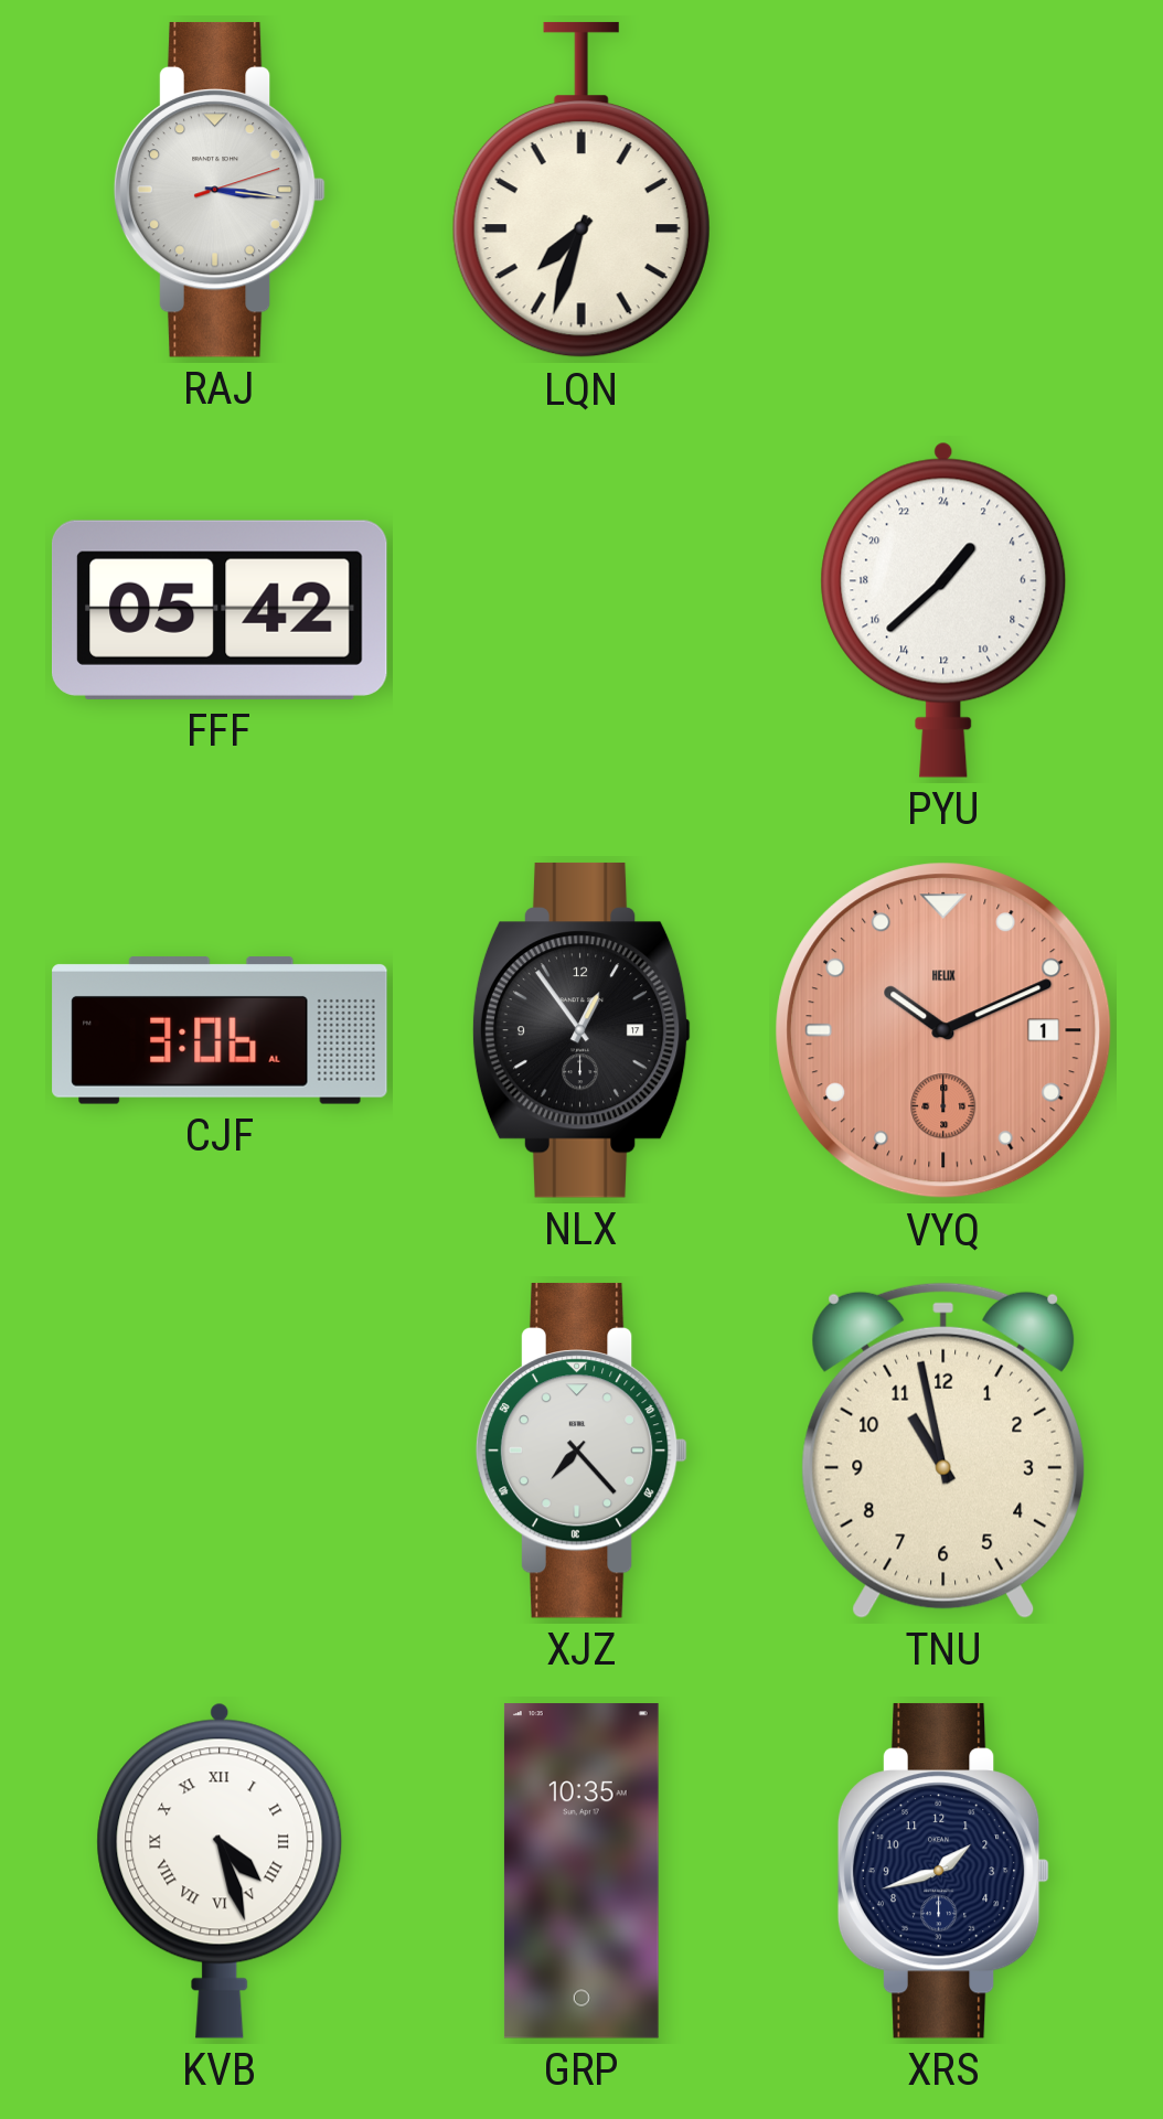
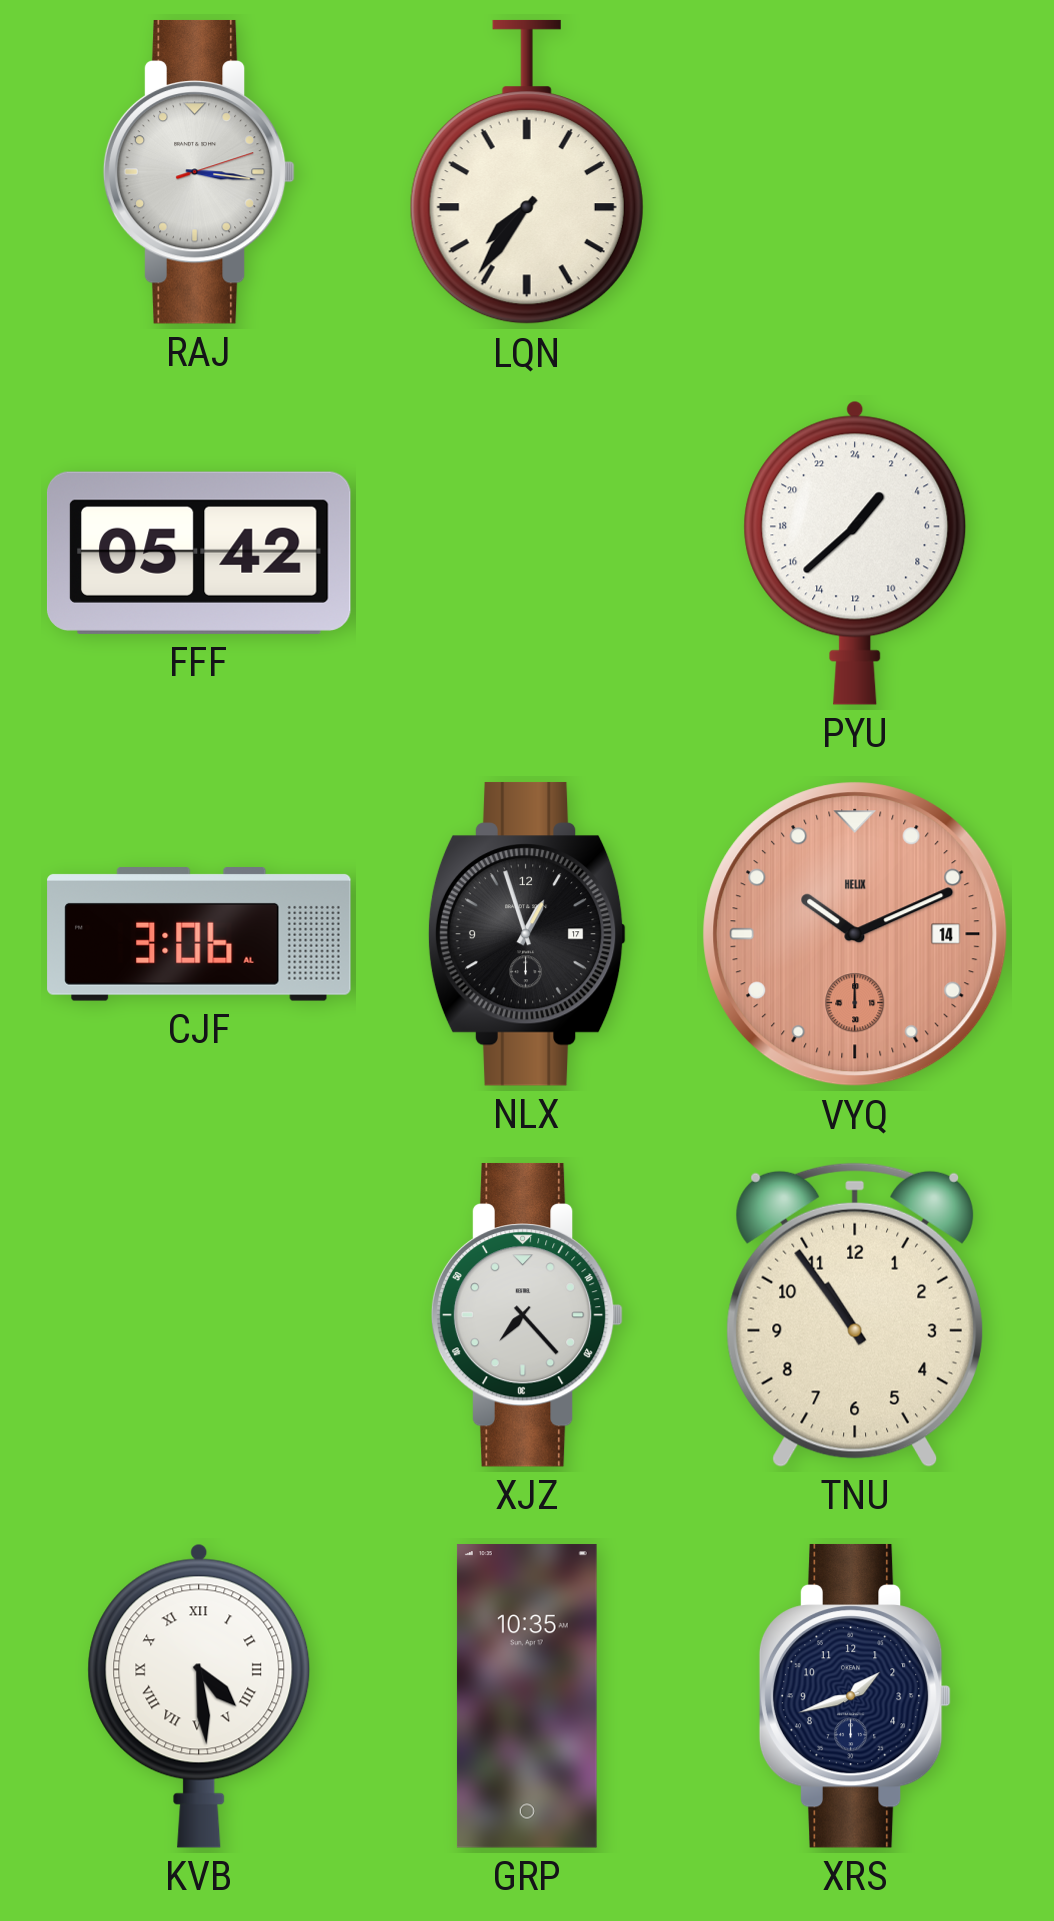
LQN: 7:33 -> 7:36
NLX: 12:54 -> 12:57
VYQ date: 1 -> 14
TNU: 10:58 -> 10:54
KVB: 4:27 -> 4:29
